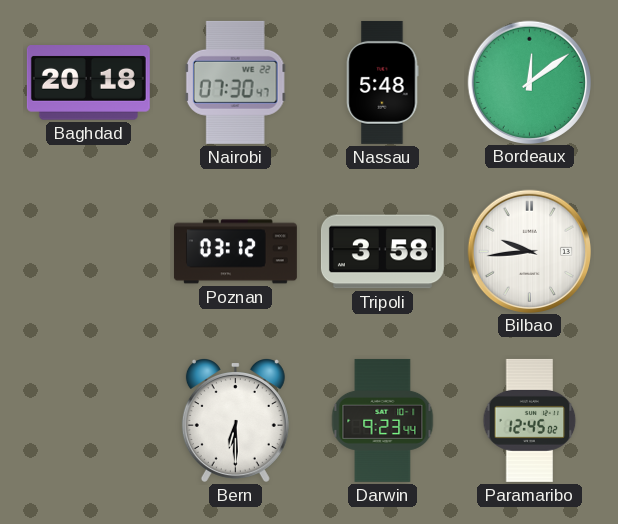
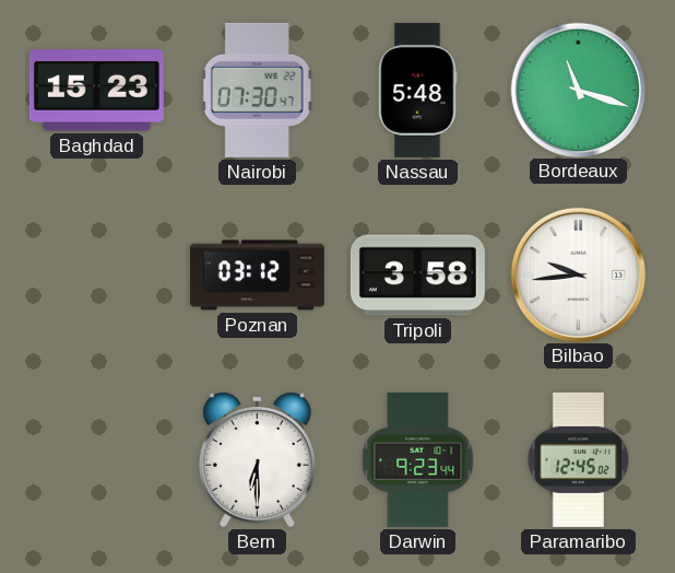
Baghdad: 20:18 -> 15:23
Bordeaux: 12:09 -> 11:18
